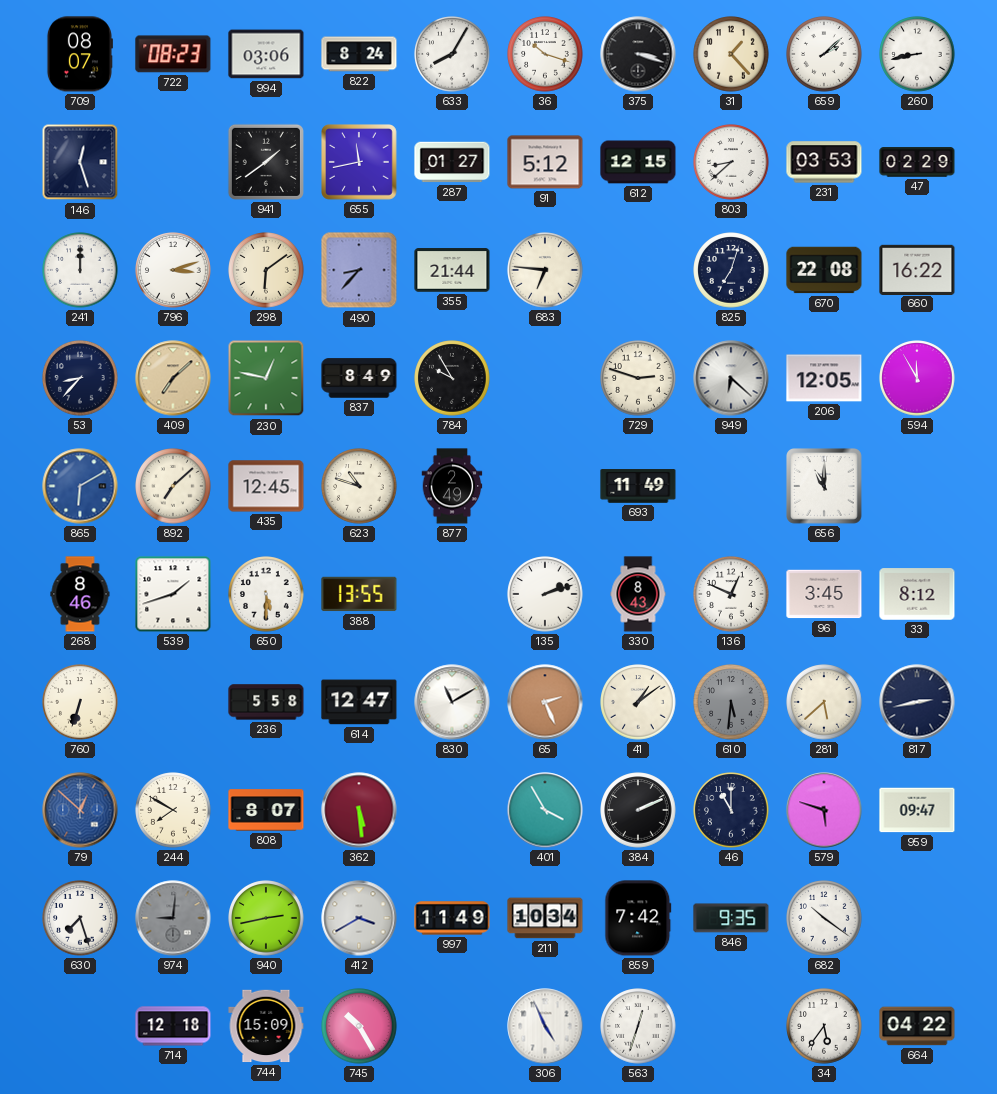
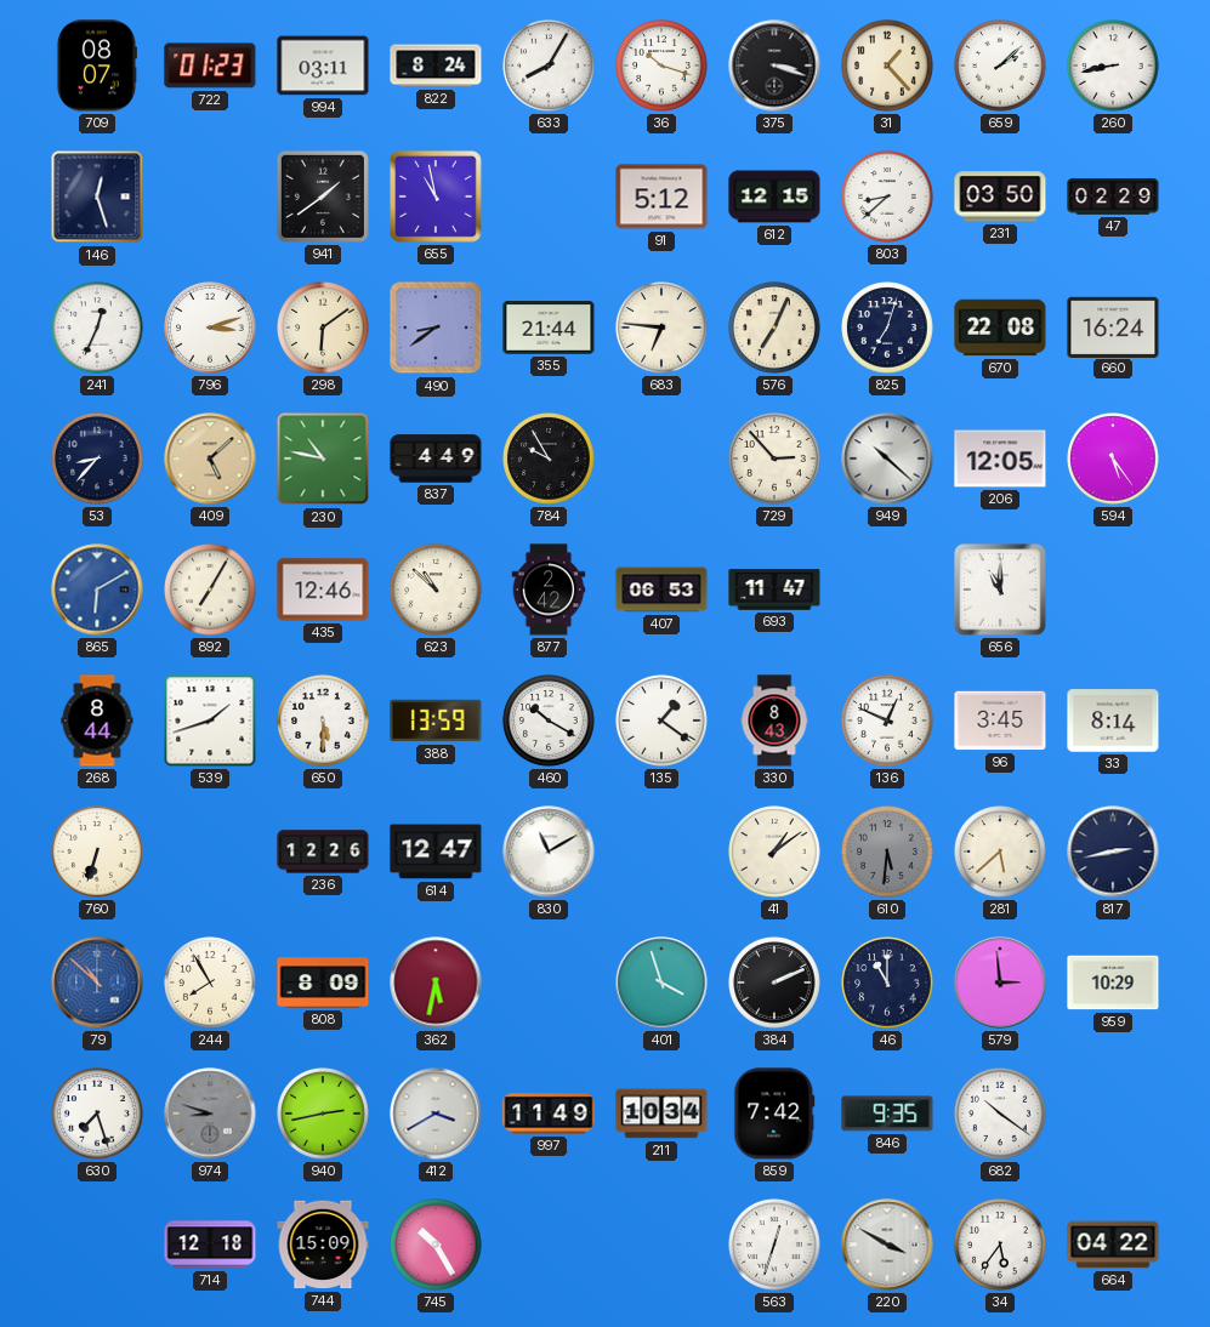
722: 08:23 -> 01:23
994: 03:06 -> 03:11
655: 11:43 -> 10:58
287: 01:27 -> none
231: 03:53 -> 03:50
241: 12:00 -> 12:34
490: 8:37 -> 8:39
576: none -> 7:04
660: 16:22 -> 16:24
409: 7:08 -> 5:08
230: 12:47 -> 10:47
837: 8:49 -> 4:49
729: 2:48 -> 2:53
949: 6:22 -> 10:22
594: 11:55 -> 5:24
892: 7:08 -> 7:05
435: 12:45 -> 12:46
623: 10:48 -> 10:52
877: 2:49 -> 2:42
407: none -> 06:53
693: 11:49 -> 11:47
268: 8:46 -> 8:44
388: 13:55 -> 13:59
460: none -> 10:20
135: 2:12 -> 1:21
33: 8:12 -> 8:14
236: 5:58 -> 12:26
65: 2:26 -> none
79: 12:52 -> 10:52
244: 7:50 -> 7:55
808: 8:07 -> 8:09
362: 5:29 -> 5:32
401: 3:55 -> 3:57
579: 5:48 -> 2:59
959: 09:47 -> 10:29
974: 9:01 -> 8:48
306: 4:56 -> none
220: none -> 3:50
